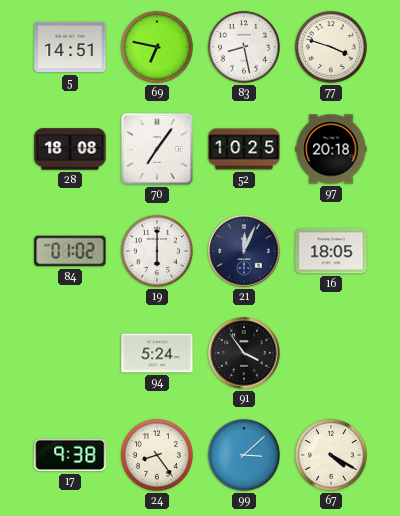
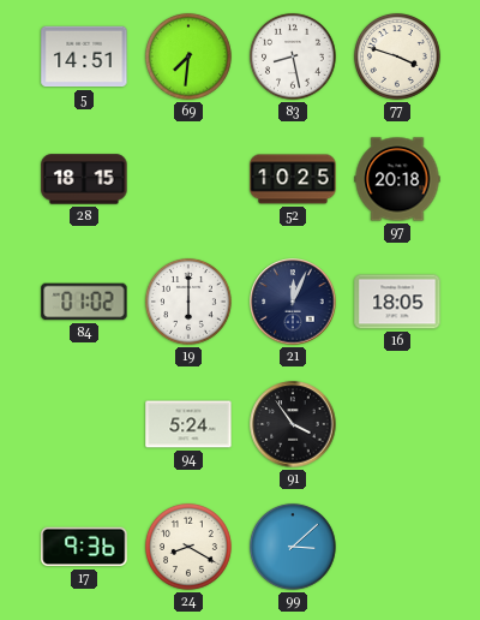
69: 6:47 -> 7:31
28: 18:08 -> 18:15
70: 7:06 -> none
17: 9:38 -> 9:36
24: 8:24 -> 8:20
67: 4:20 -> none
